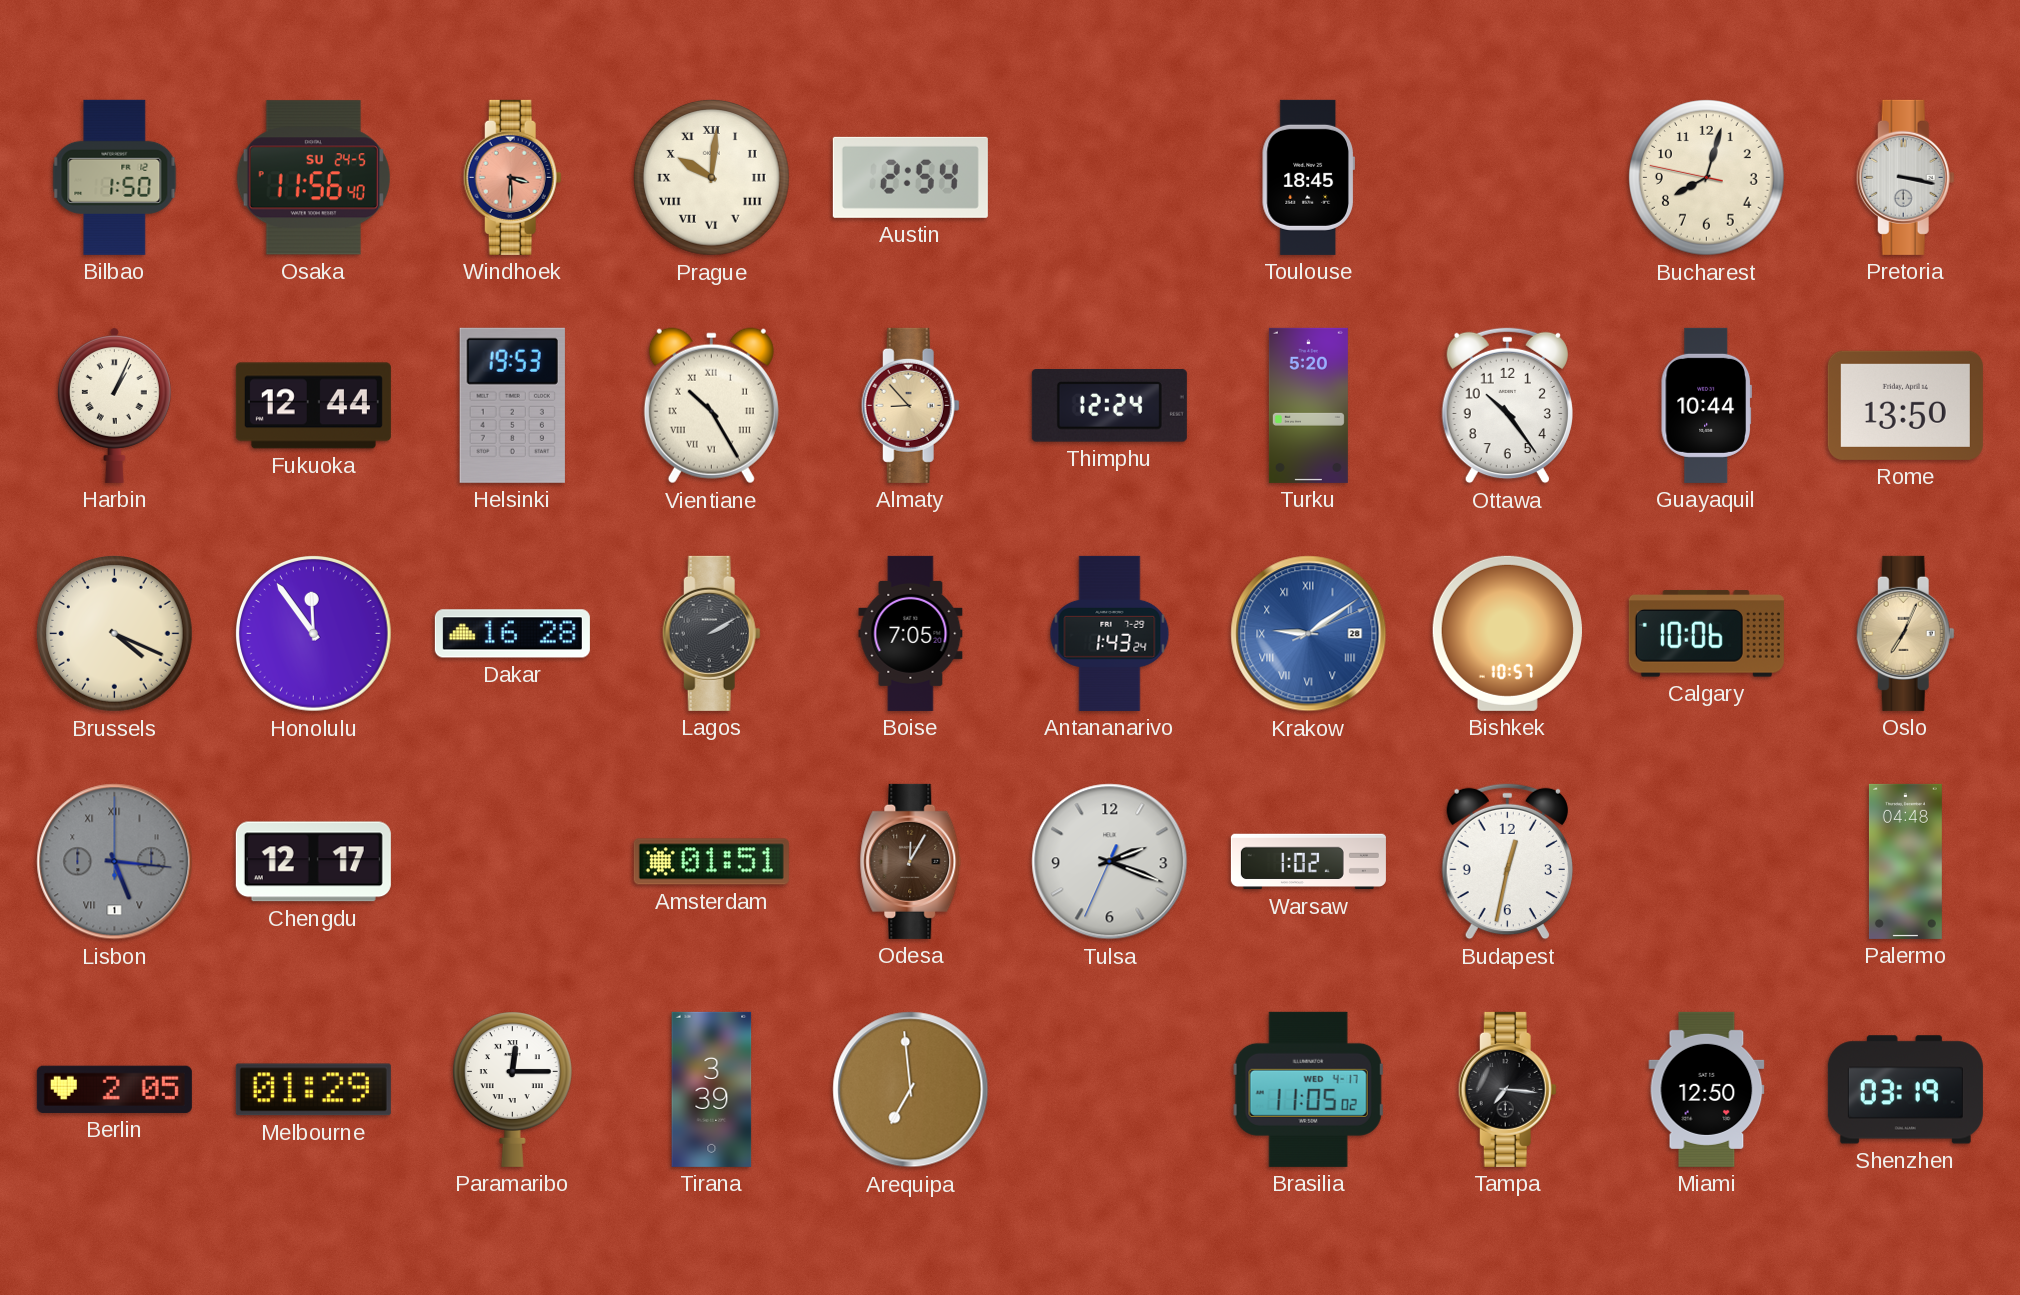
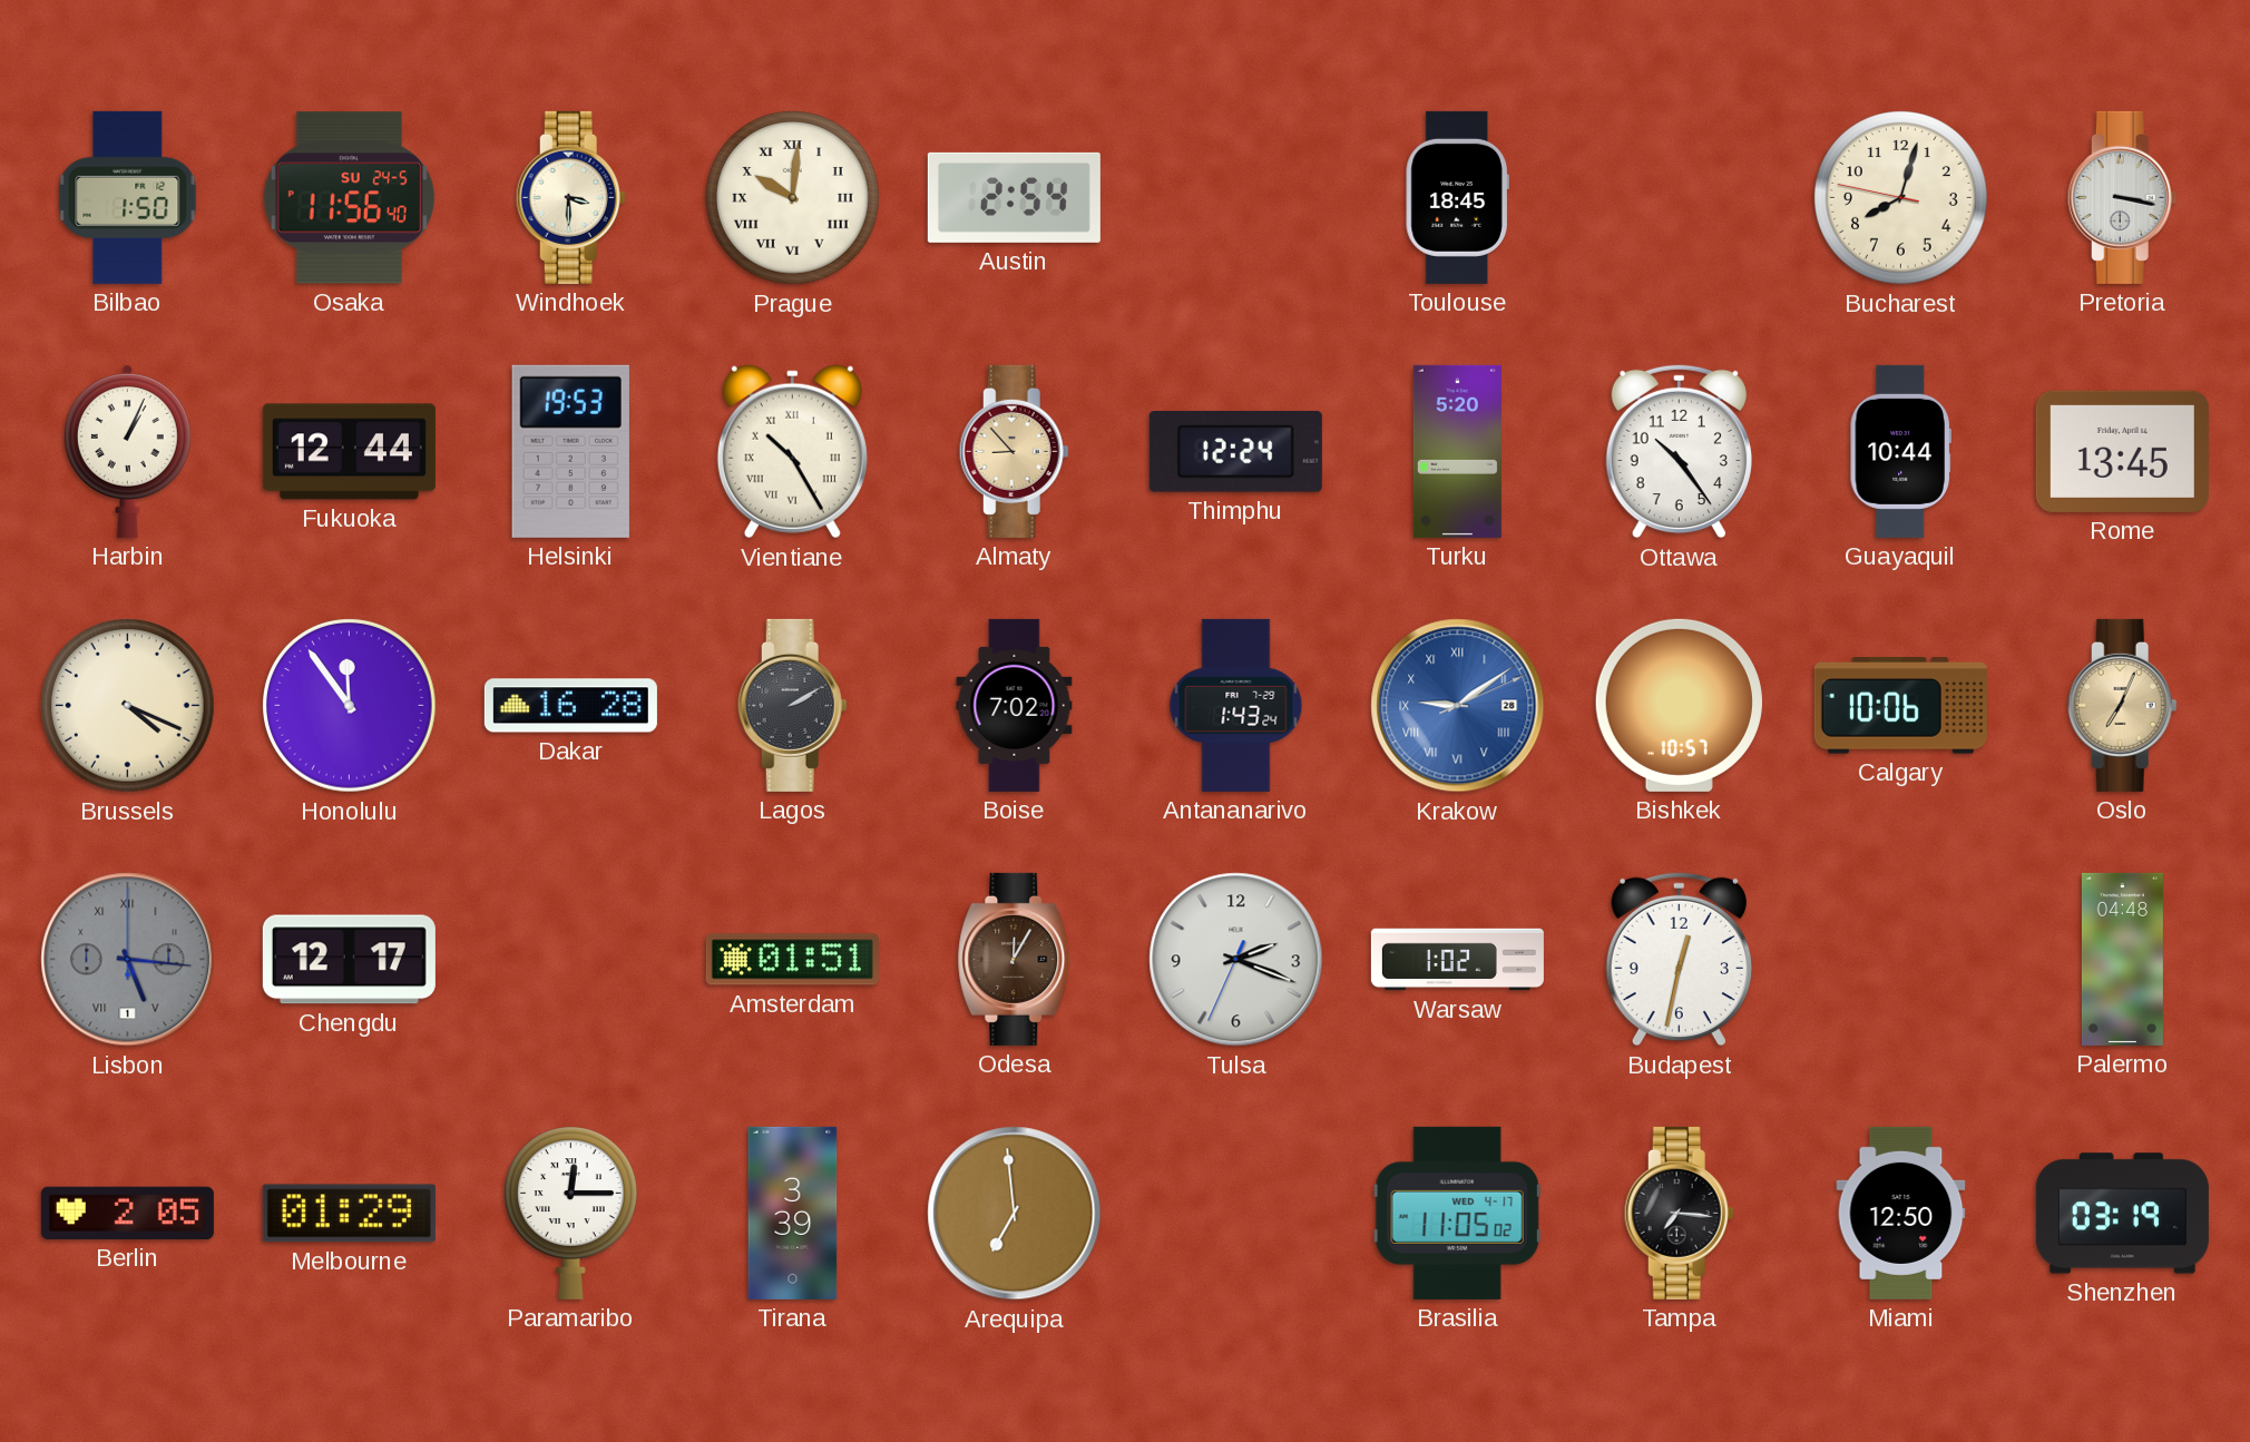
Windhoek dial: salmon -> cream
Rome: 13:50 -> 13:45
Boise: 7:05 -> 7:02
